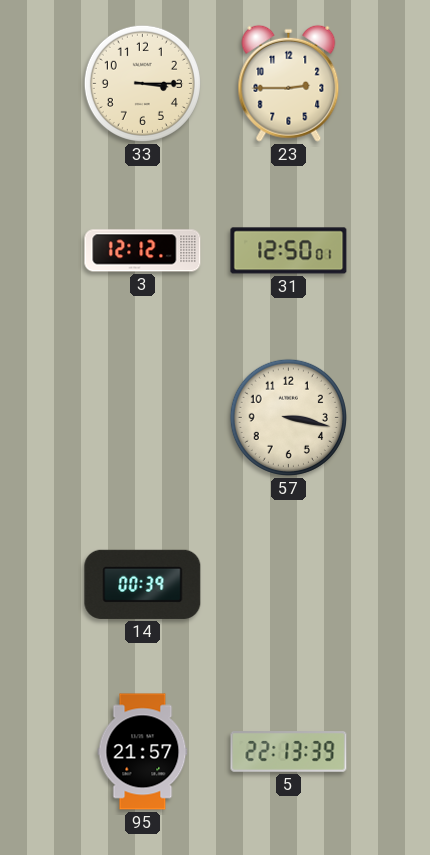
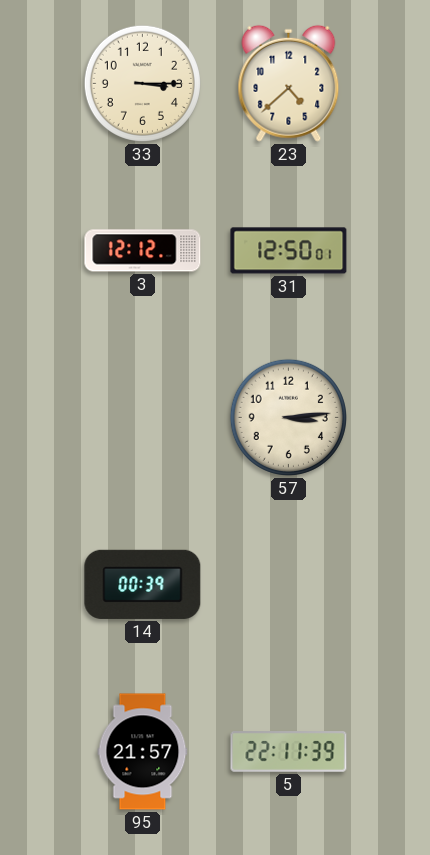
23: 2:45 -> 4:38
57: 3:17 -> 3:14
5: 22:13 -> 22:11
